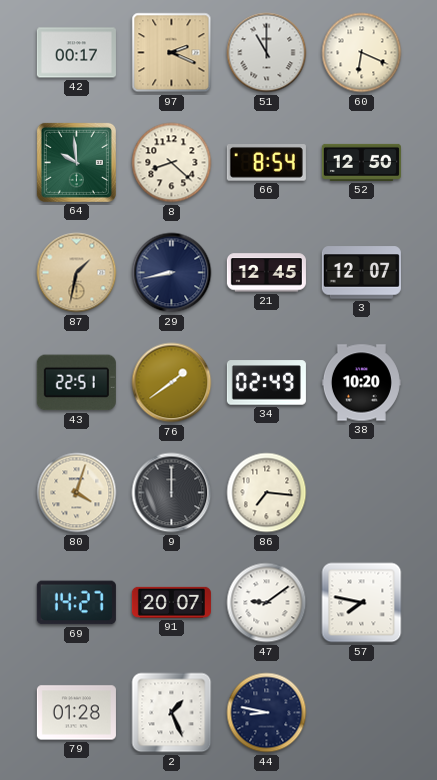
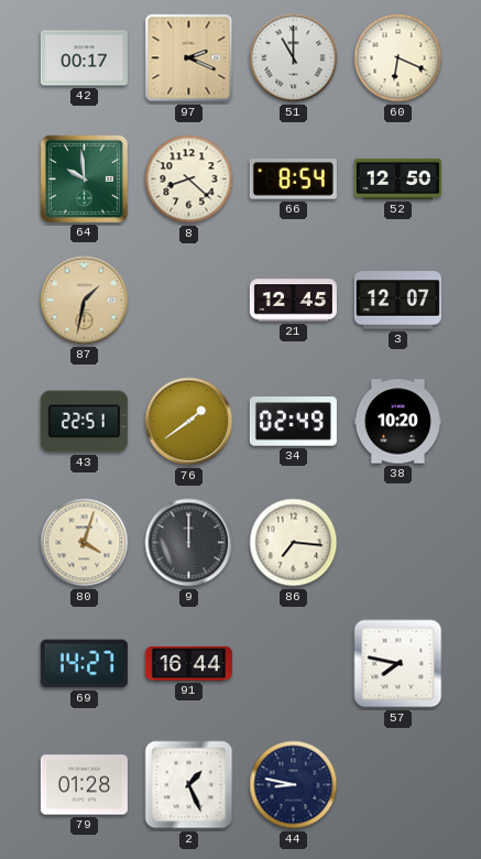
29: 8:43 -> none
91: 20:07 -> 16:44
47: 9:09 -> none
